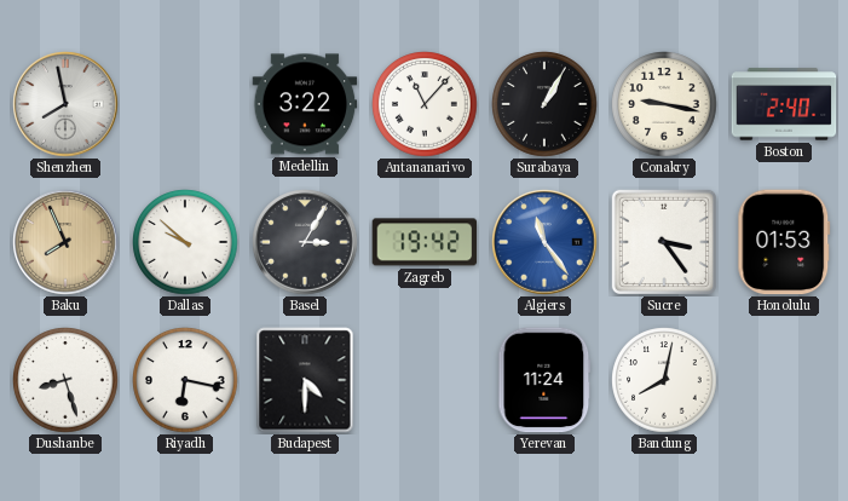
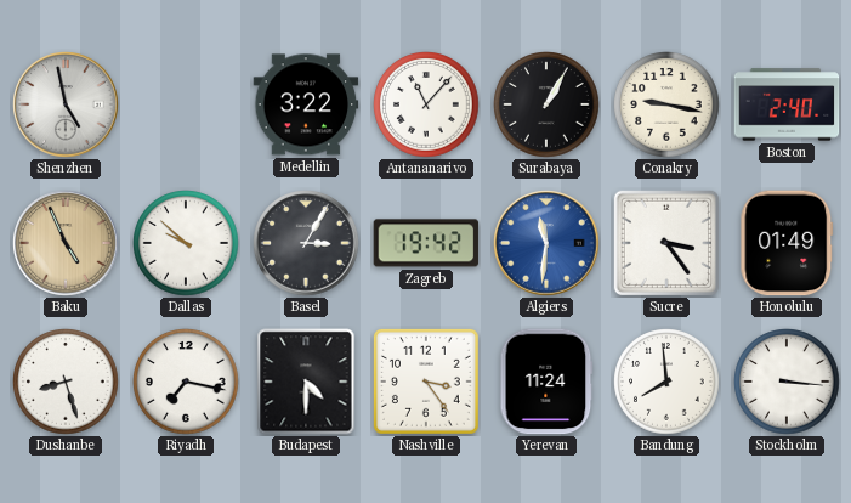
Shenzhen: 7:58 -> 4:58
Baku: 7:56 -> 4:56
Algiers: 11:24 -> 11:31
Honolulu: 01:53 -> 01:49
Riyadh: 6:17 -> 7:17
Nashville: none -> 3:24
Bandung: 8:02 -> 7:59
Stockholm: none -> 3:16
